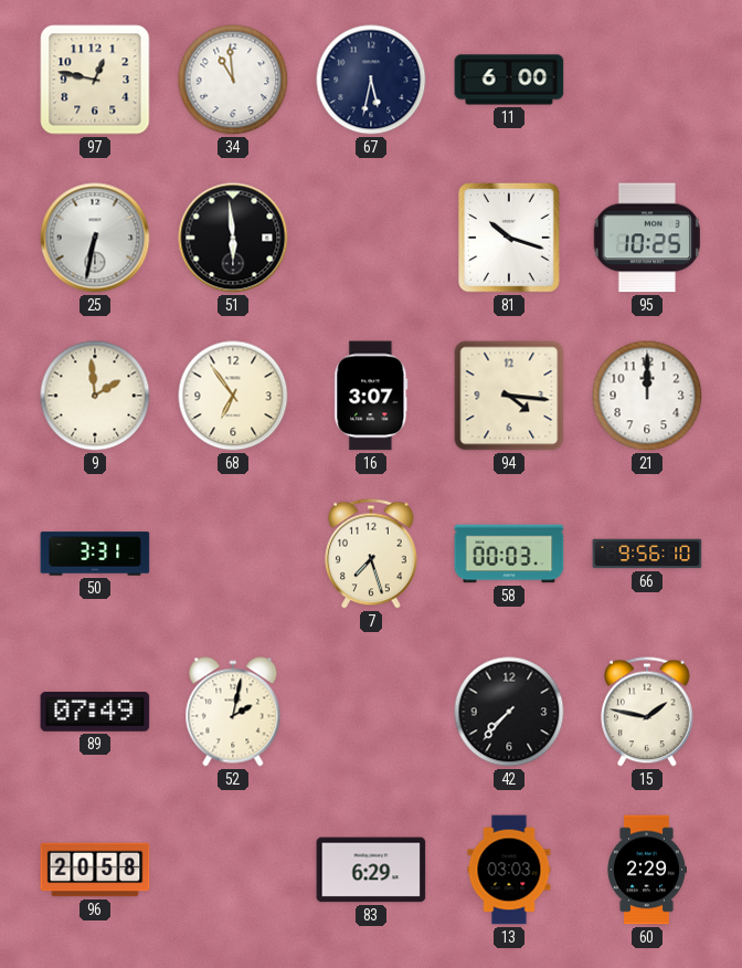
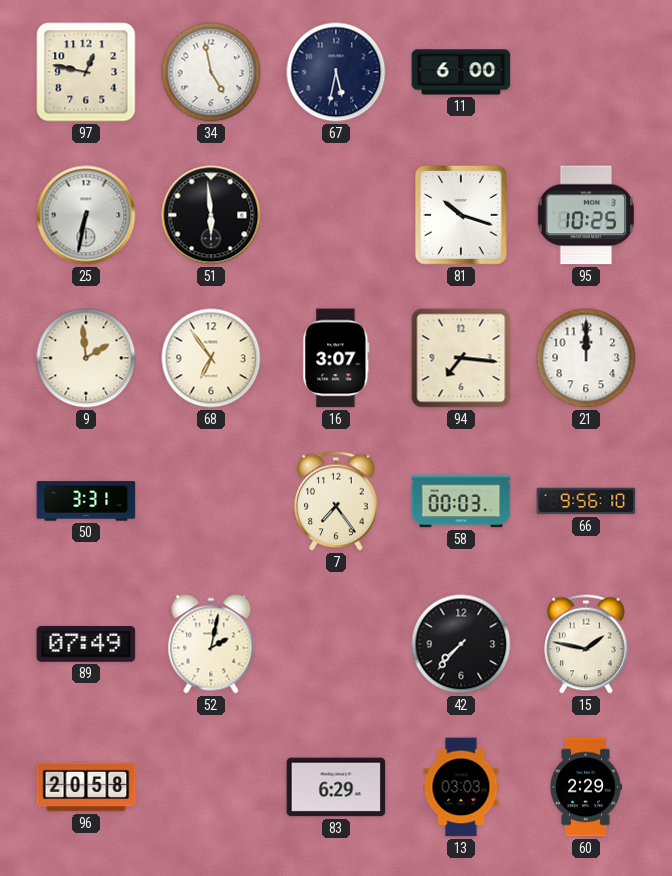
34: 10:59 -> 4:58
94: 4:16 -> 7:16
7: 7:27 -> 7:24
